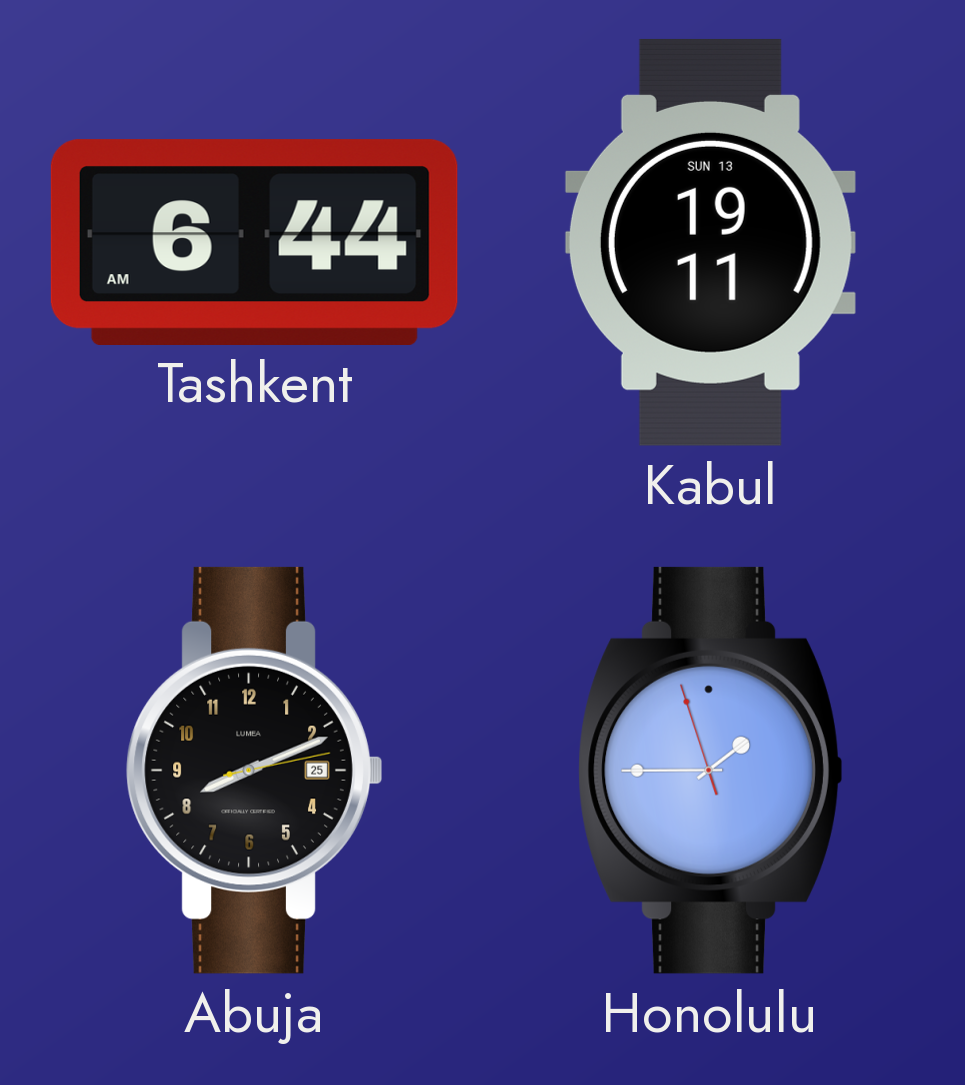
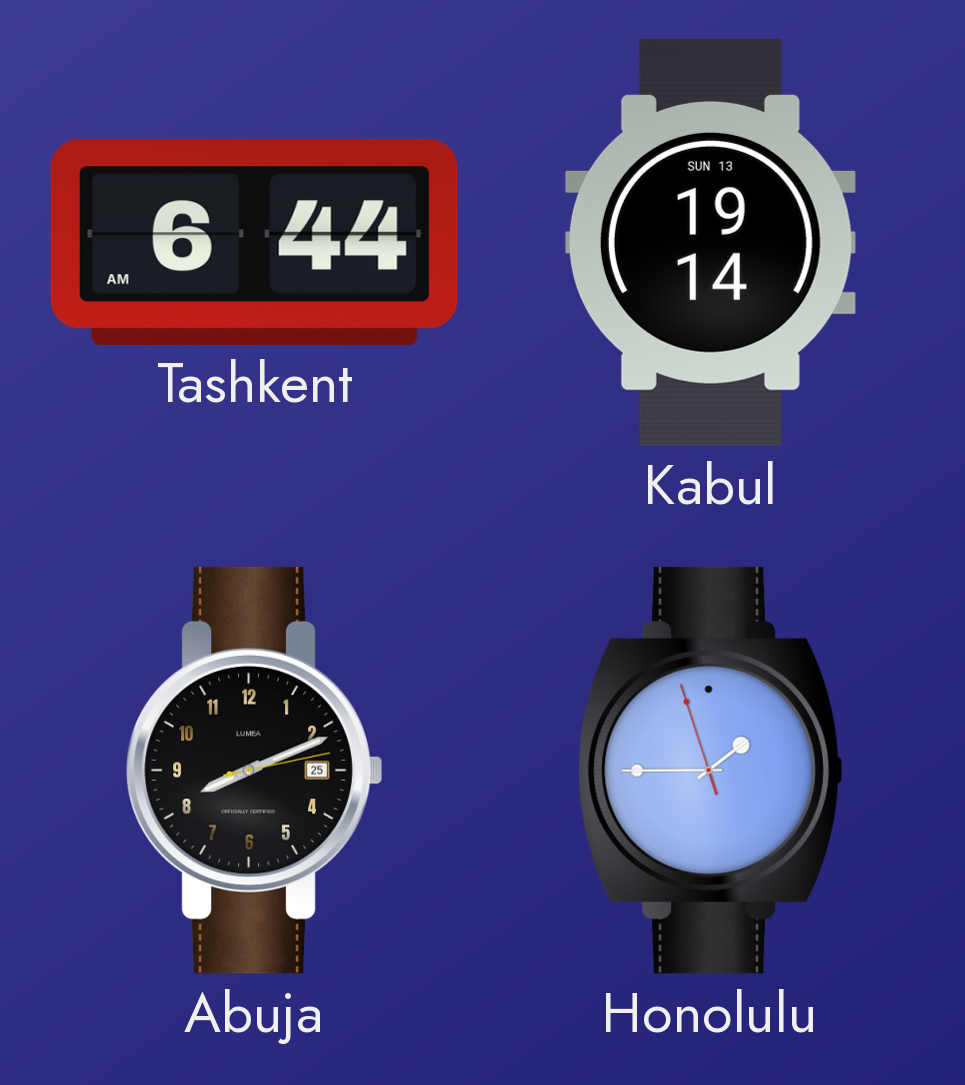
Kabul: 19:11 -> 19:14
